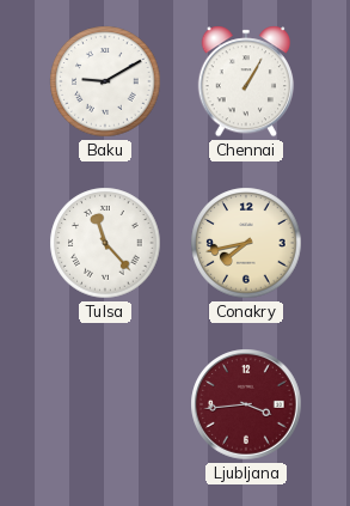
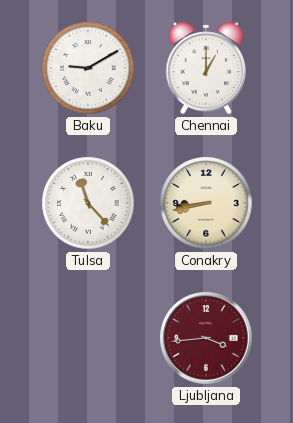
Chennai: 1:05 -> 1:00
Conakry: 7:43 -> 8:43
